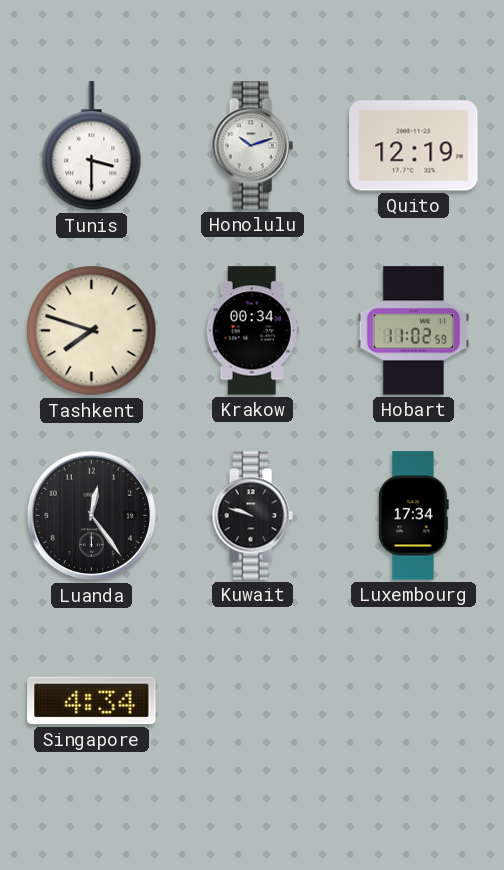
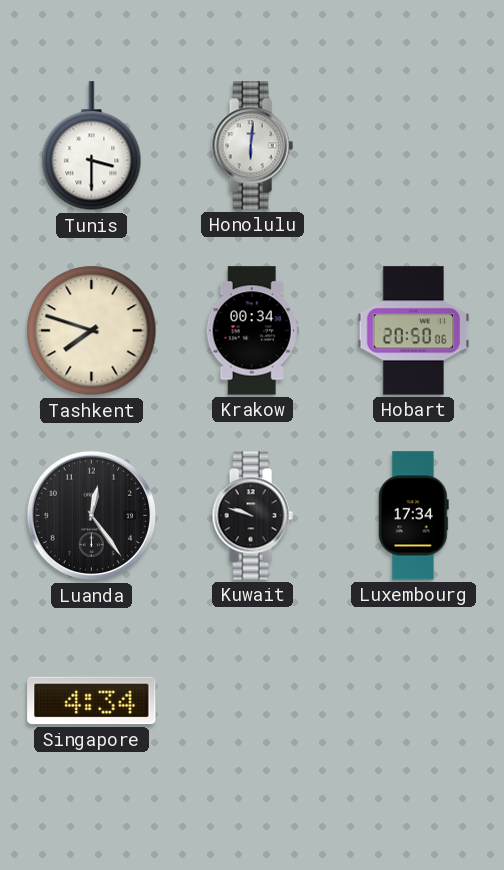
Honolulu: 10:12 -> 6:01
Quito: 12:19 -> none
Hobart: 11:02 -> 20:50
